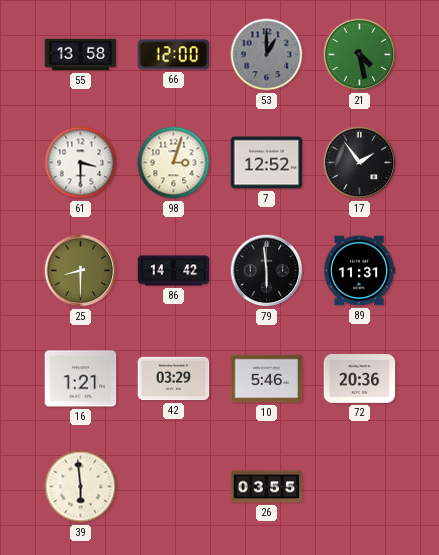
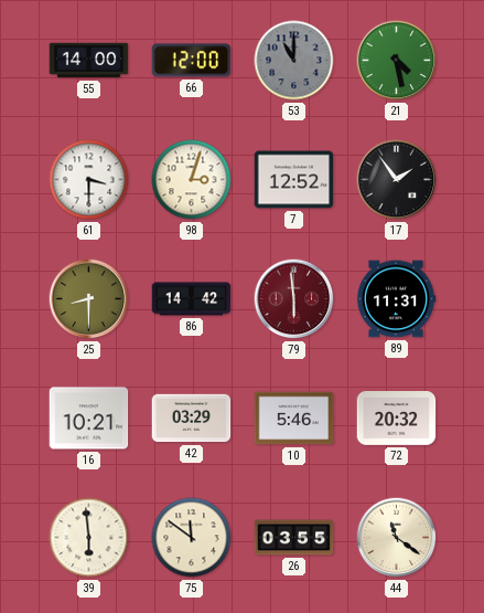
55: 13:58 -> 14:00
53: 1:00 -> 11:00
79 dial: black -> burgundy
16: 1:21 -> 10:21
72: 20:36 -> 20:32
75: none -> 11:51
44: none -> 11:21
